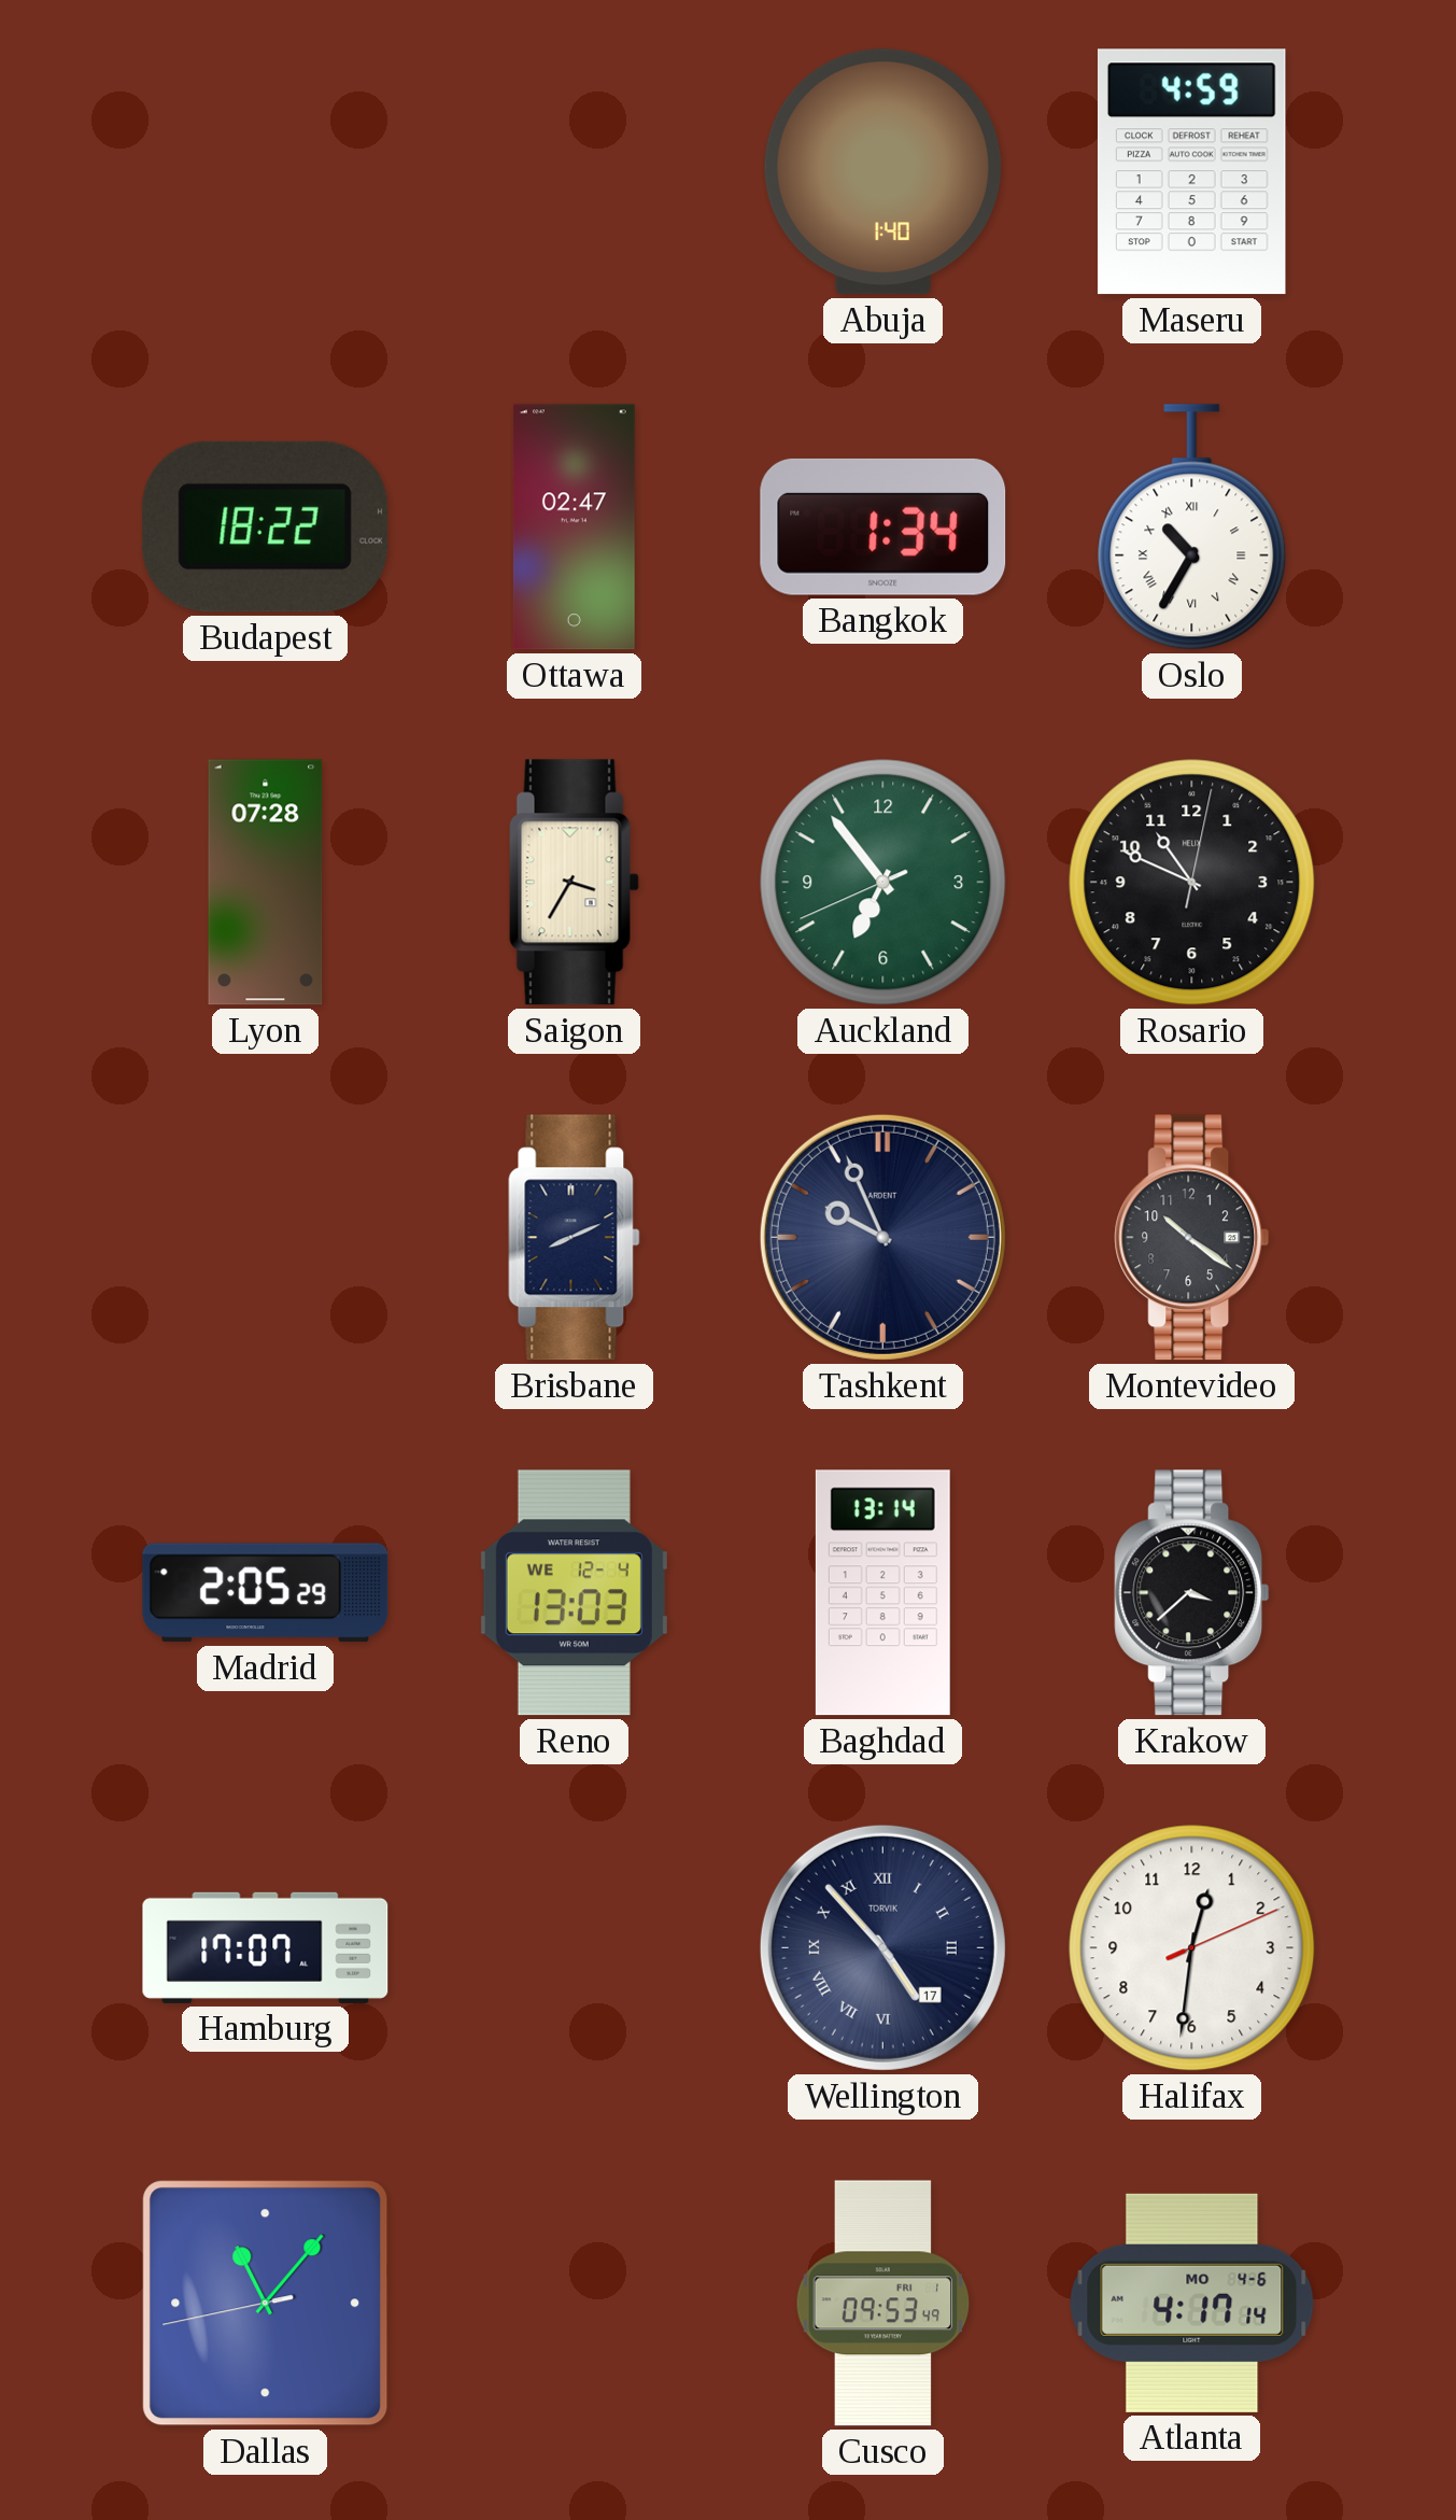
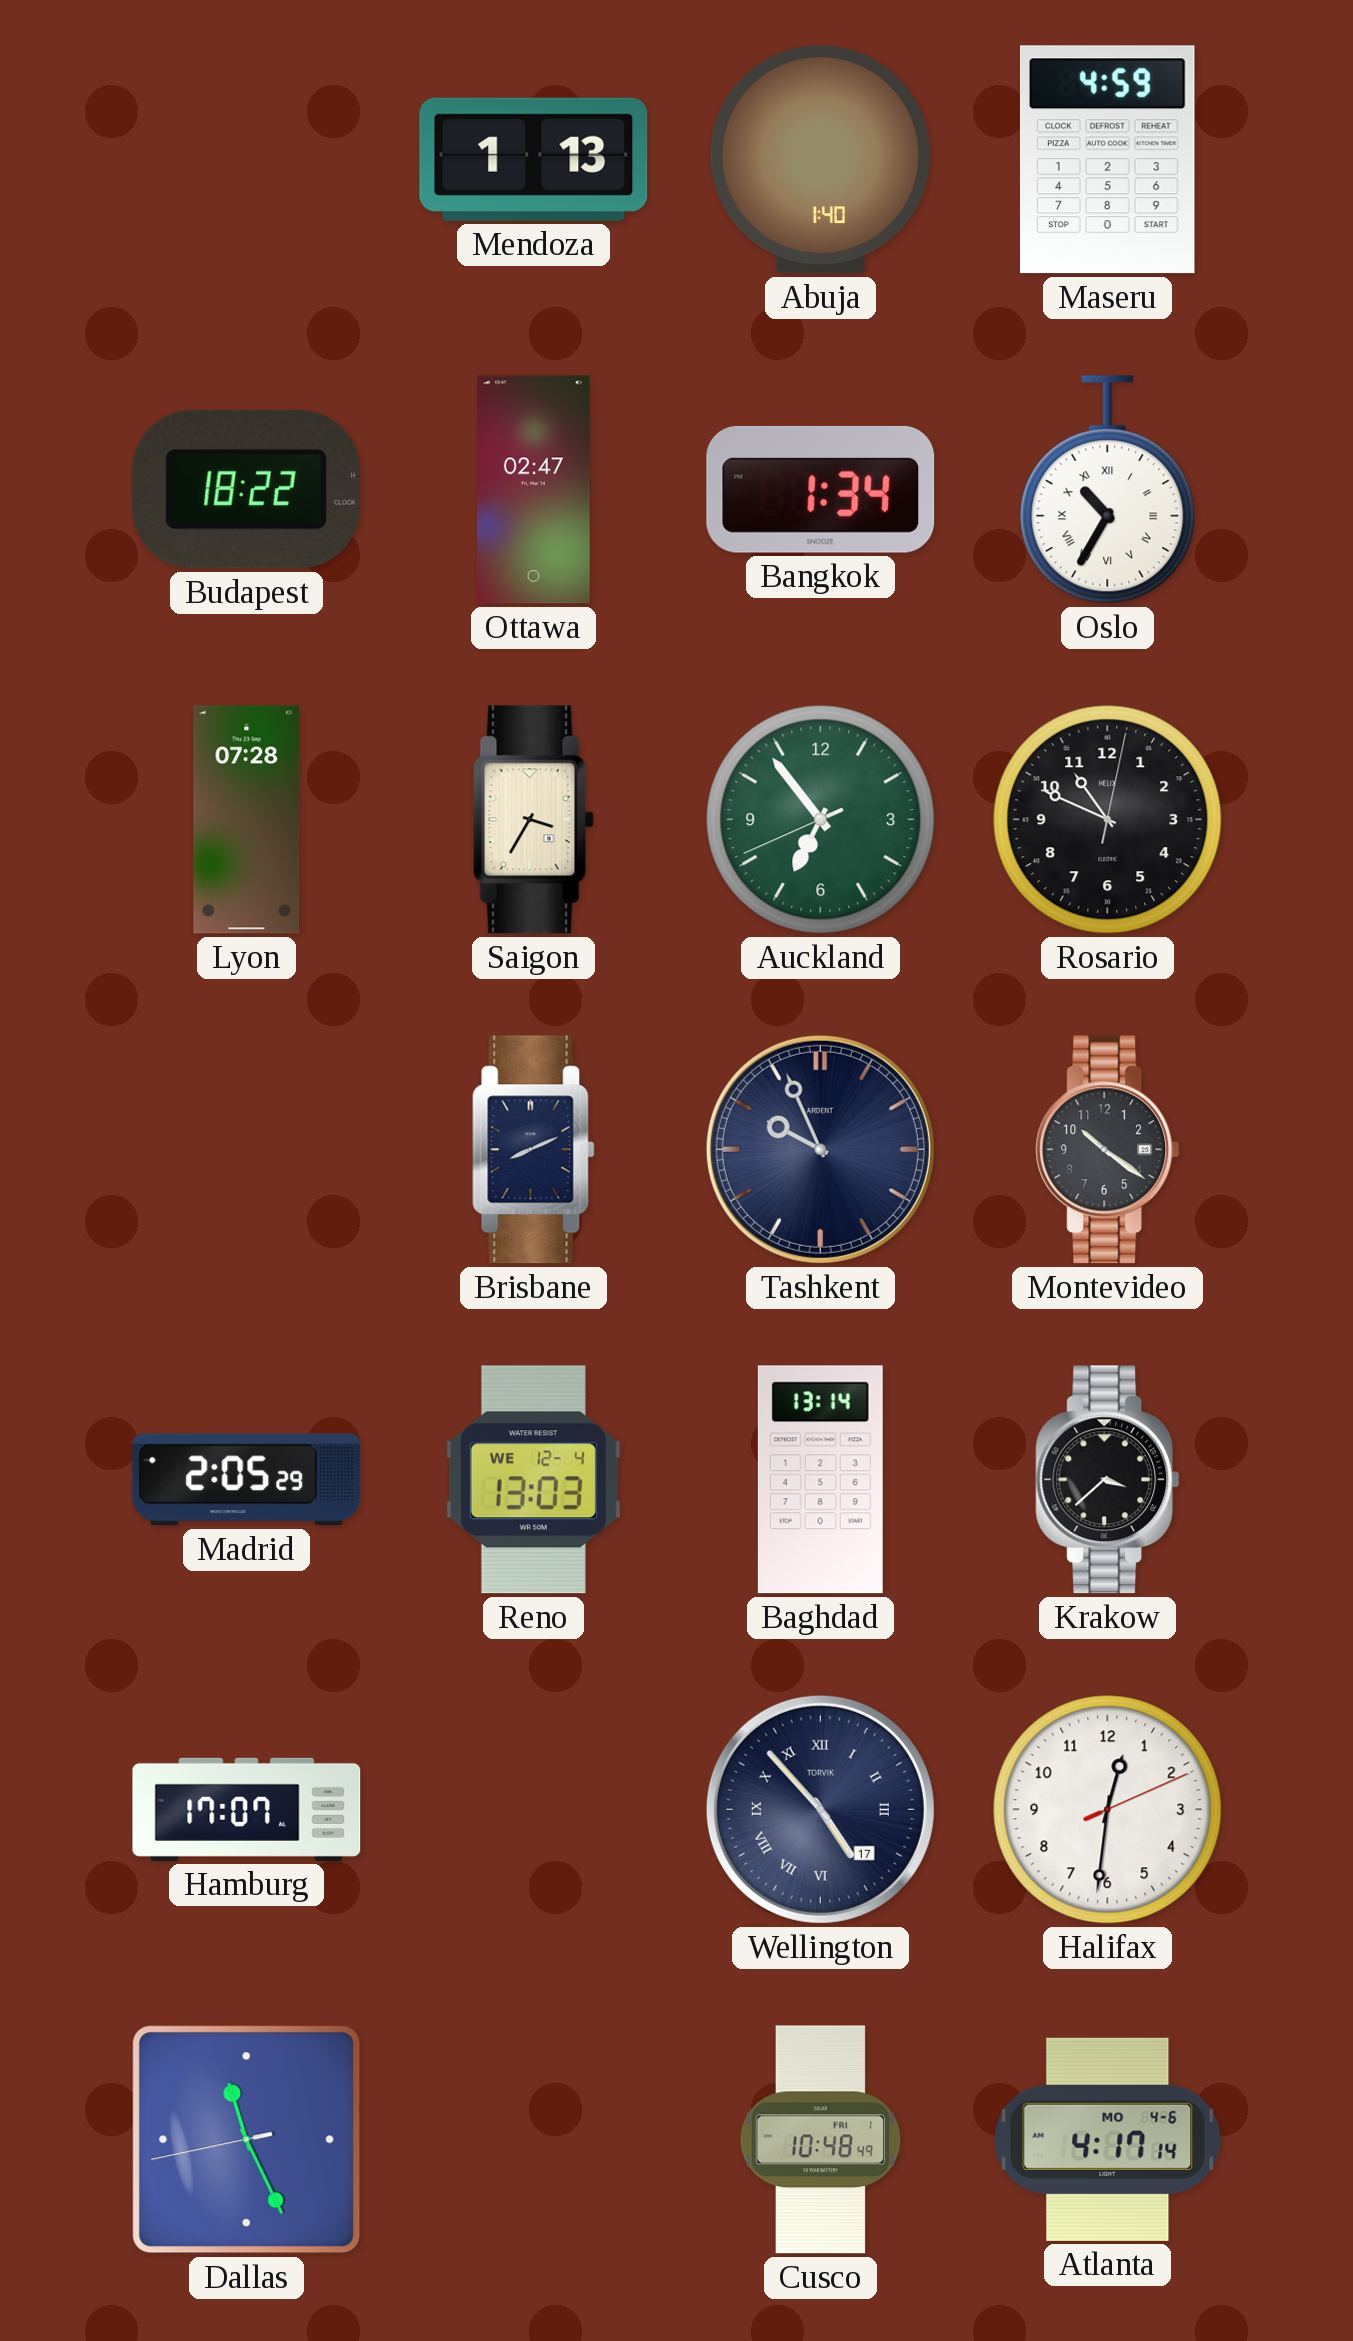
Mendoza: none -> 1:13
Dallas: 11:06 -> 11:25
Cusco: 09:53 -> 10:48
